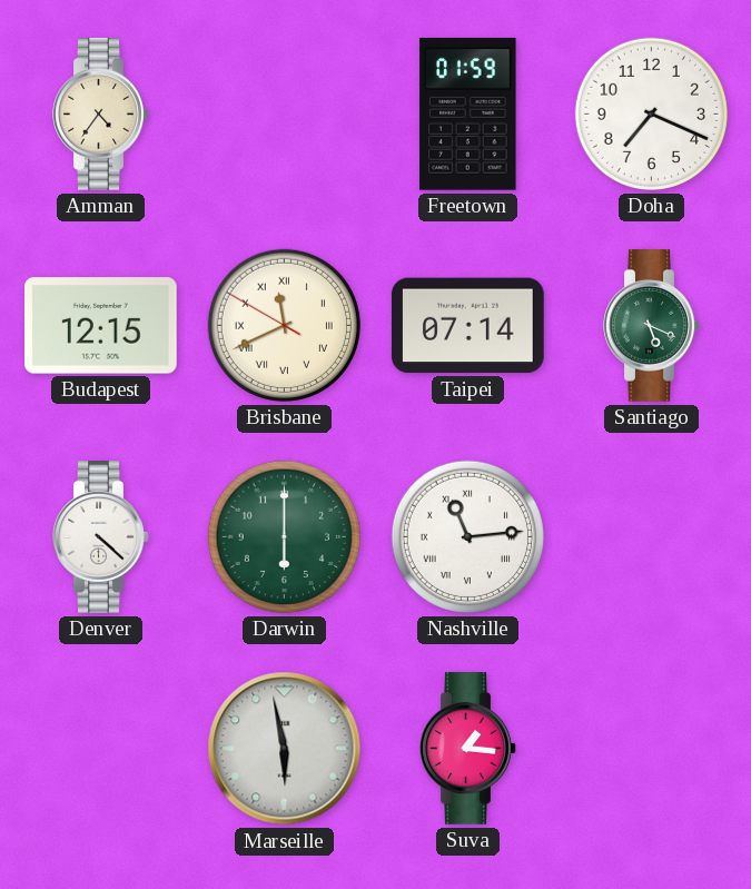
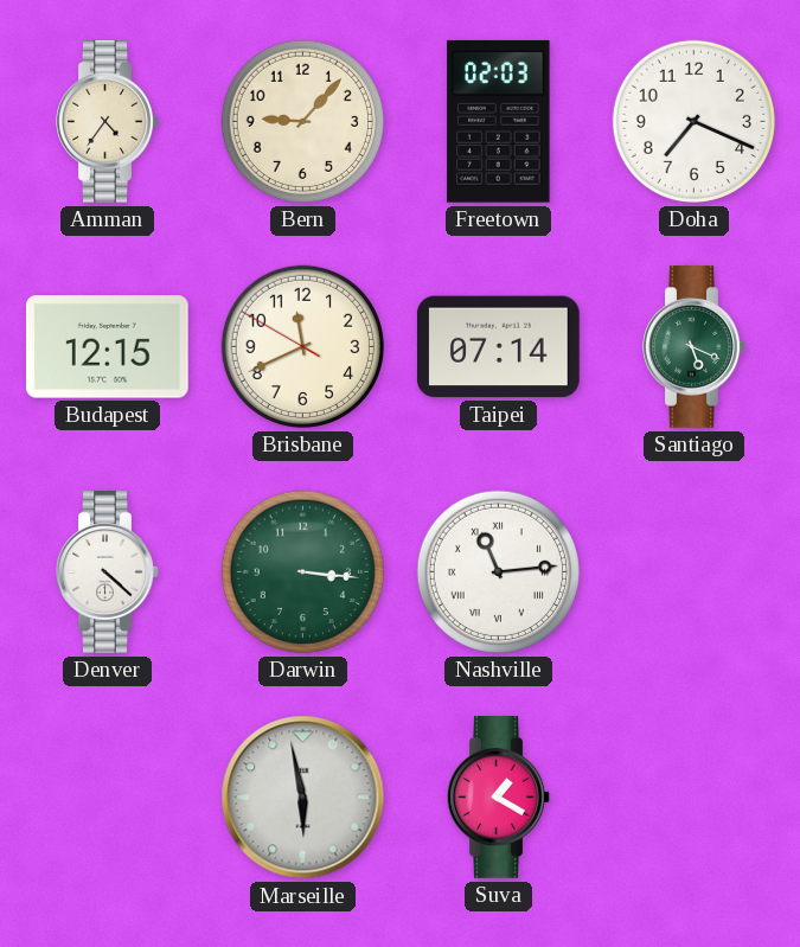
Bern: none -> 9:07
Freetown: 01:59 -> 02:03
Brisbane numerals: Roman -> Arabic
Darwin: 6:00 -> 3:16
Suva: 1:16 -> 1:20
